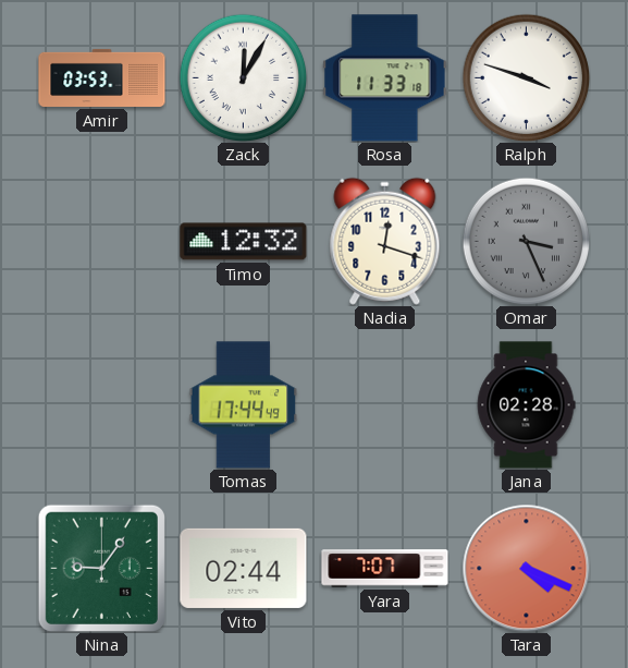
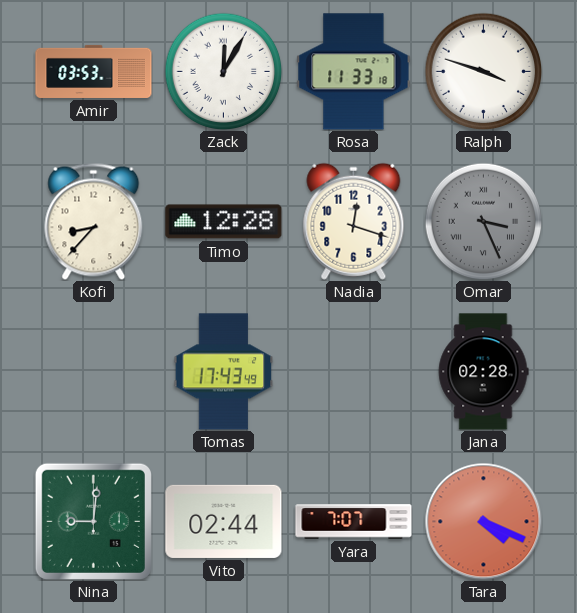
Kofi: none -> 8:37
Timo: 12:32 -> 12:28
Tomas: 17:44 -> 17:43
Nina: 9:06 -> 9:01
